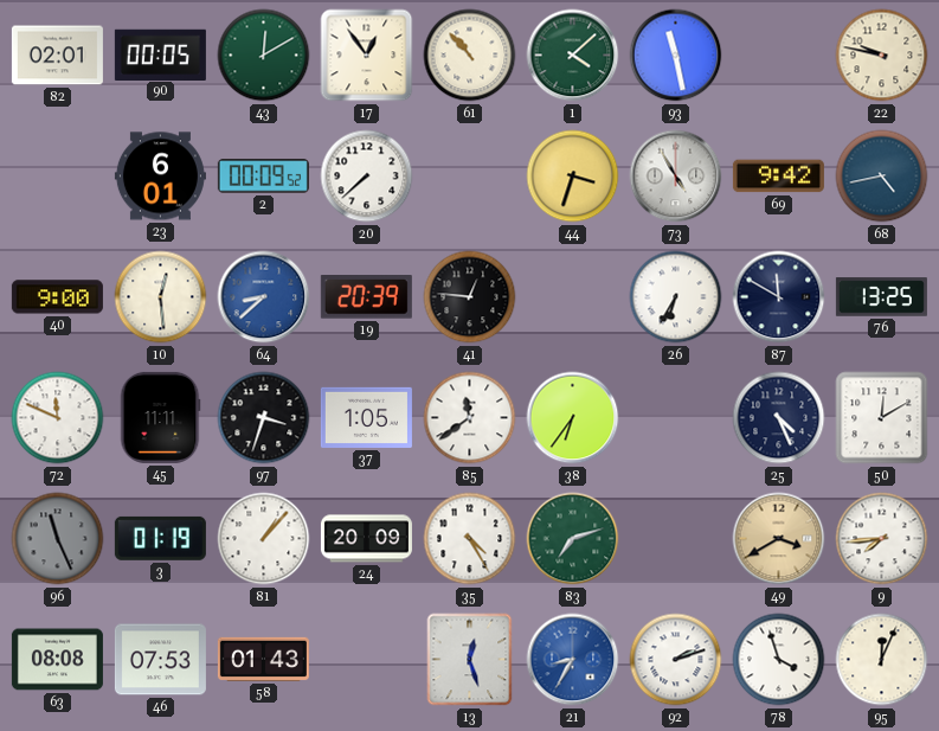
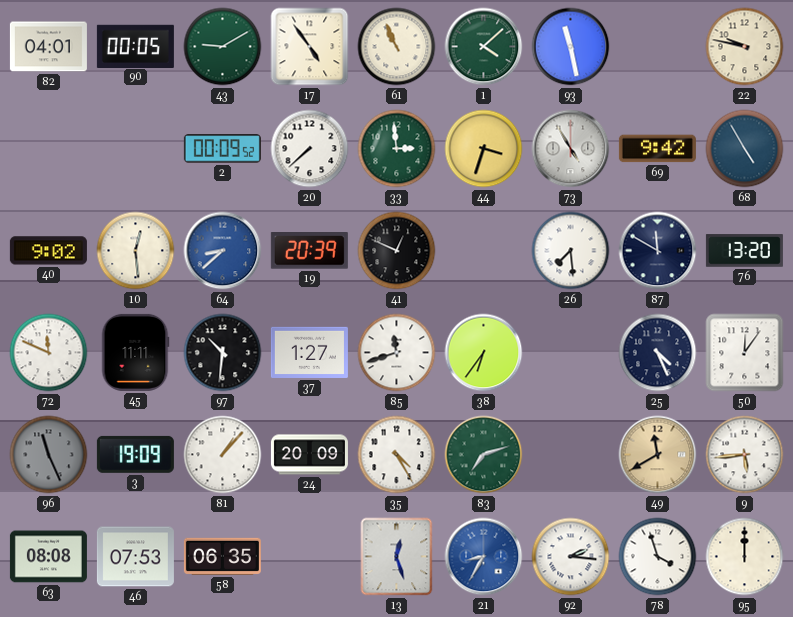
82: 02:01 -> 04:01
43: 12:10 -> 9:10
17: 12:54 -> 4:54
61: 10:53 -> 10:56
23: 6:01 -> none
33: none -> 2:59
68: 4:43 -> 4:55
40: 9:00 -> 9:02
41: 12:46 -> 12:49
26: 6:35 -> 7:29
76: 13:25 -> 13:20
97: 3:33 -> 10:31
37: 1:05 -> 1:27
85: 11:39 -> 11:42
50: 12:10 -> 12:06
3: 01:19 -> 19:09
49: 3:40 -> 11:40
9: 7:44 -> 5:44
58: 01:43 -> 06:35
92: 2:12 -> 2:16
95: 12:04 -> 12:00
